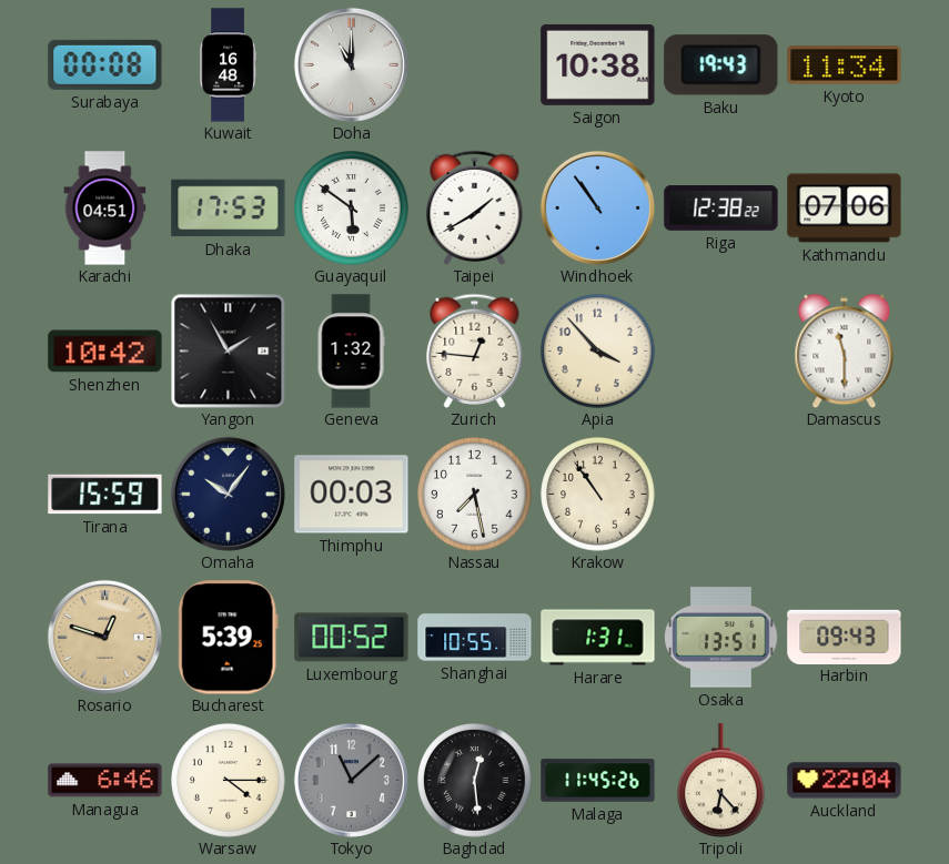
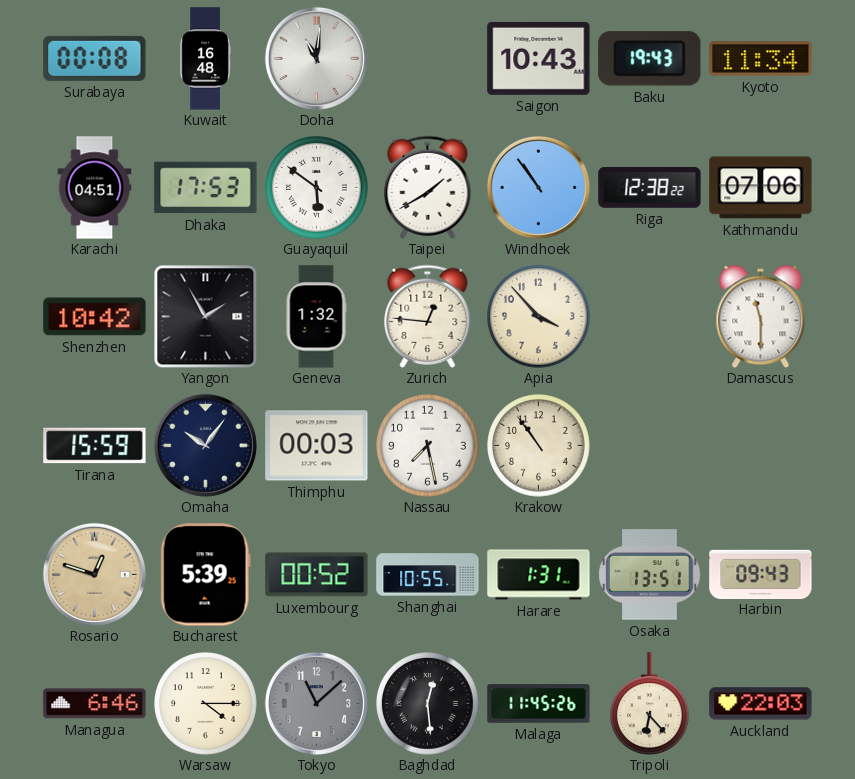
Doha: 11:00 -> 11:01
Saigon: 10:38 -> 10:43
Auckland: 22:04 -> 22:03
